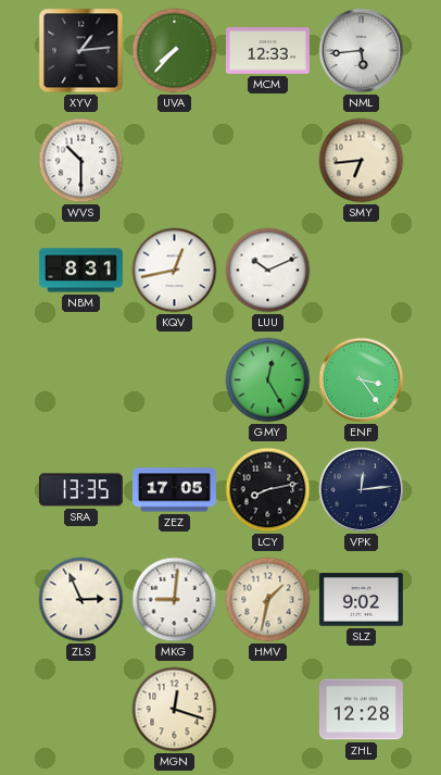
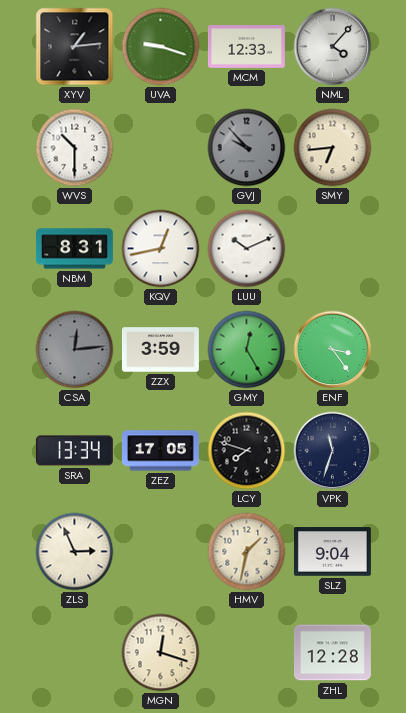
UVA: 7:37 -> 9:18
NML: 5:44 -> 4:07
GVJ: none -> 9:53
CSA: none -> 12:14
ZZX: none -> 3:59
SRA: 13:35 -> 13:34
LCY: 8:13 -> 7:48
VPK: 12:14 -> 11:33
MKG: 9:01 -> none
SLZ: 9:02 -> 9:04
